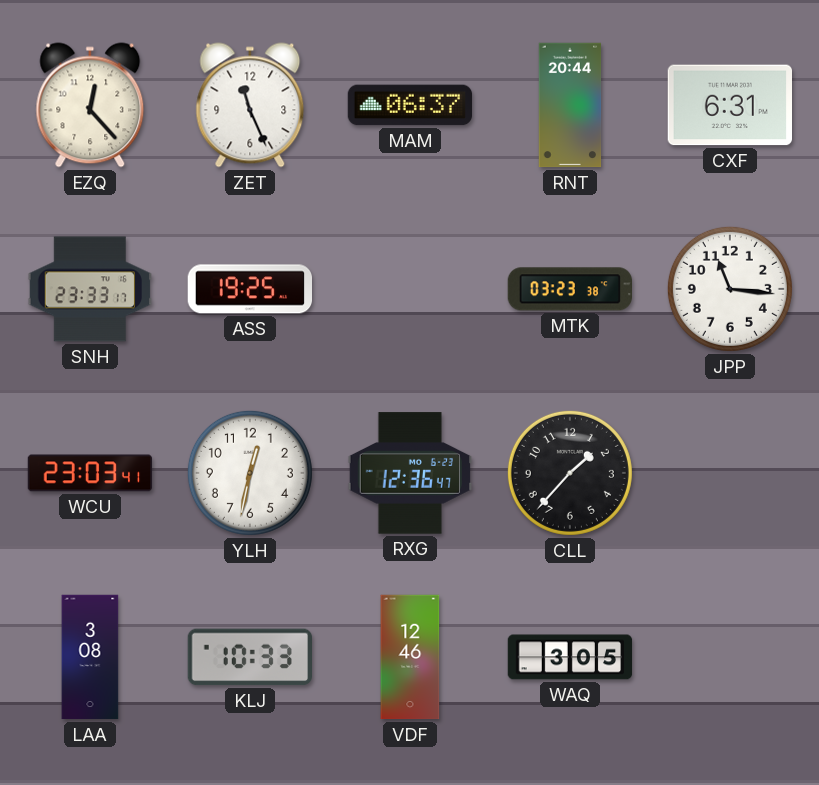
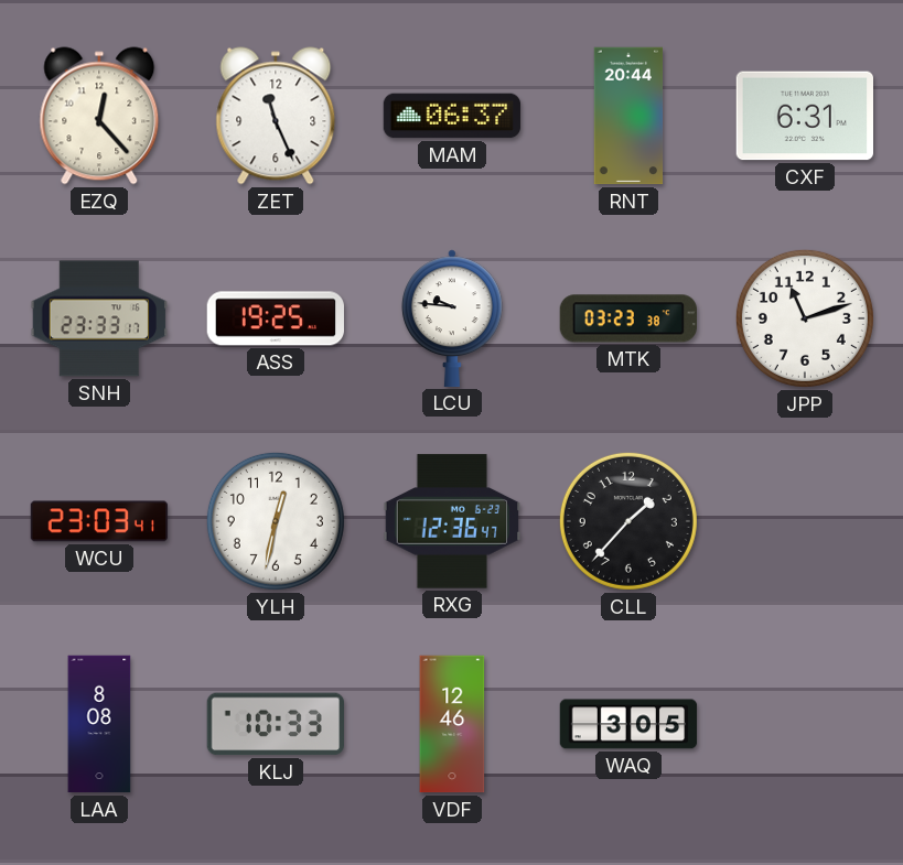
LCU: none -> 9:46
JPP: 11:16 -> 11:12
LAA: 3:08 -> 8:08
